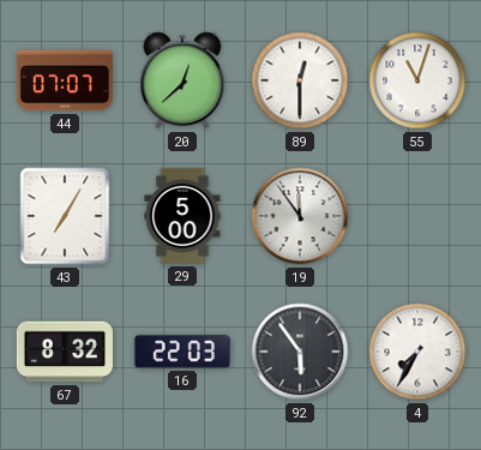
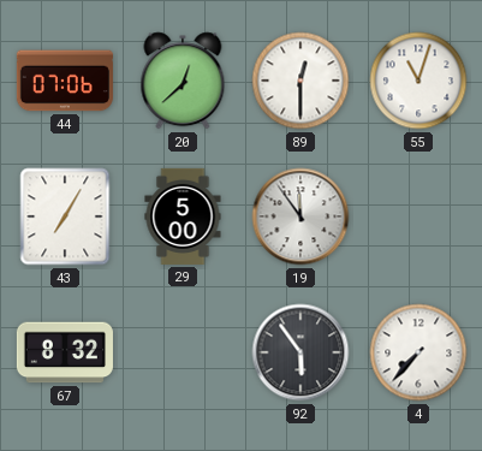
44: 07:07 -> 07:06
16: 22:03 -> none
4: 7:35 -> 7:37
